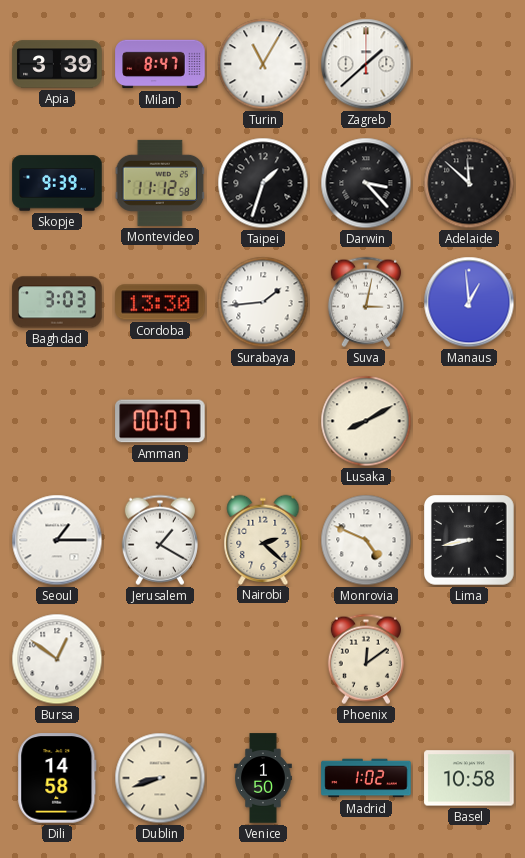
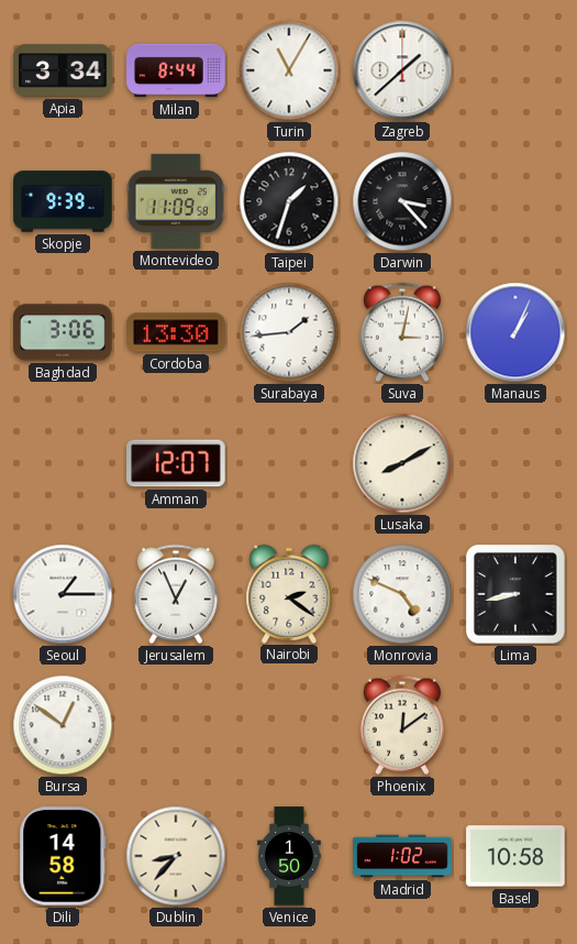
Apia: 3:39 -> 3:34
Milan: 8:47 -> 8:44
Montevideo: 11:12 -> 11:09
Adelaide: 11:52 -> none
Baghdad: 3:03 -> 3:06
Manaus: 12:59 -> 1:04
Amman: 00:07 -> 12:07
Jerusalem: 1:20 -> 12:56
Nairobi: 2:22 -> 2:21
Dublin: 8:42 -> 8:37
